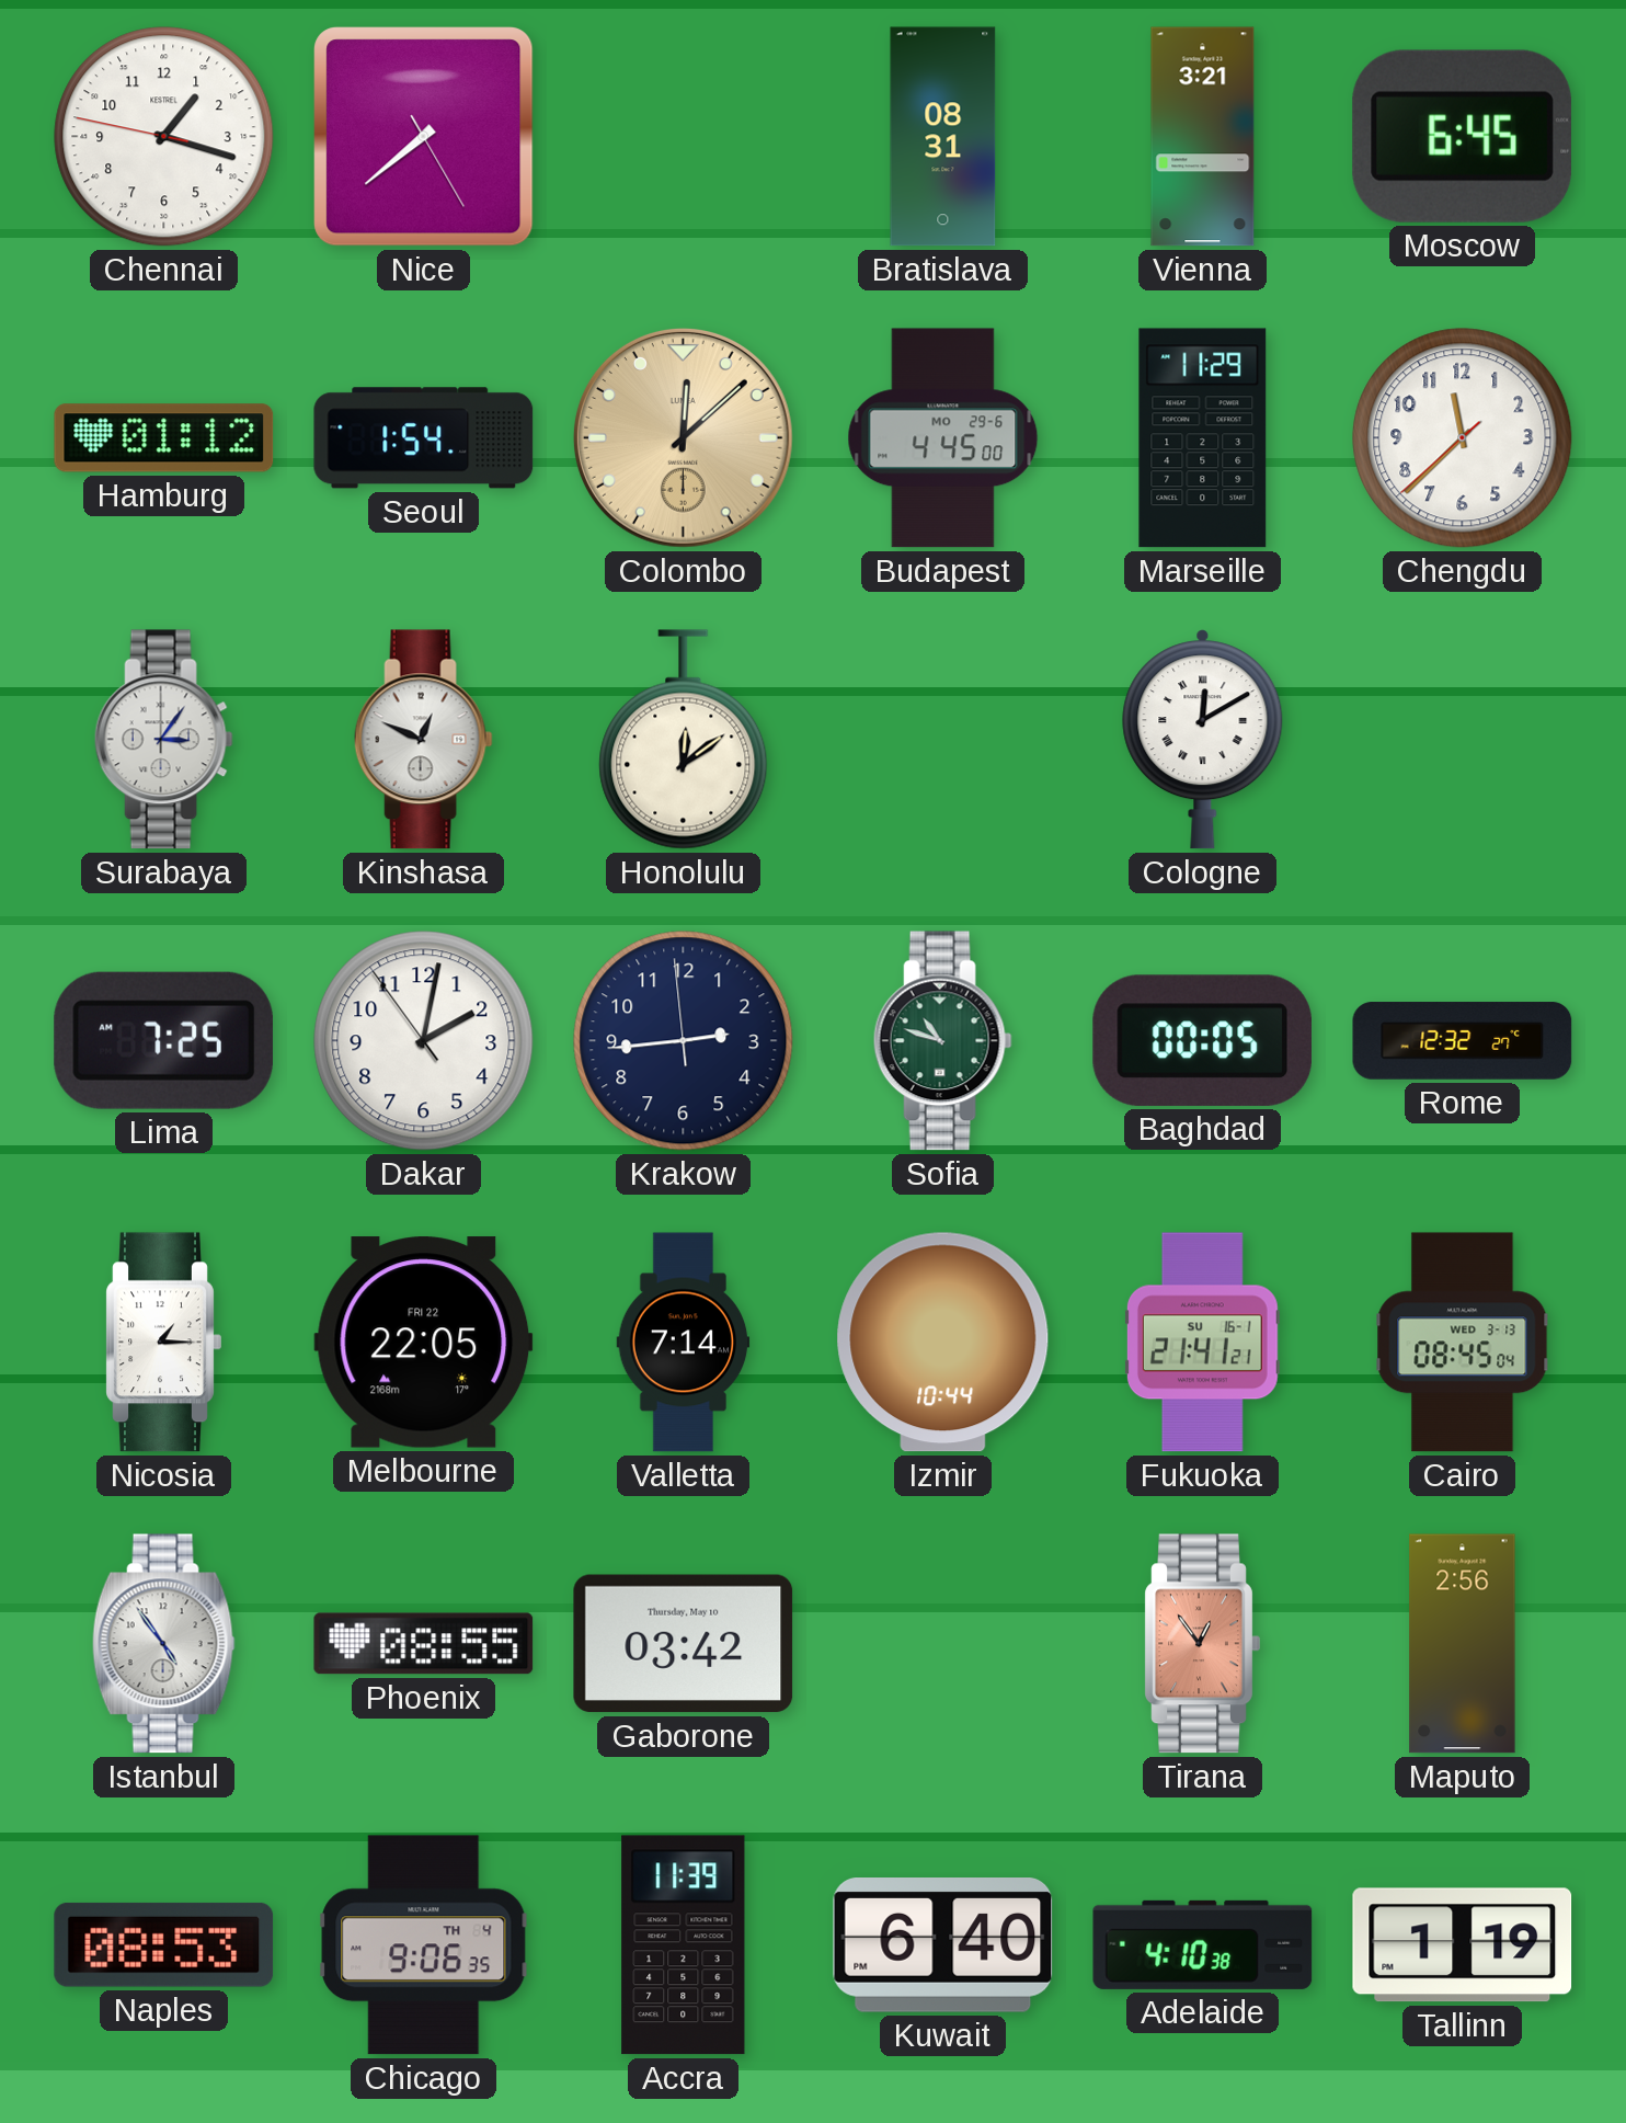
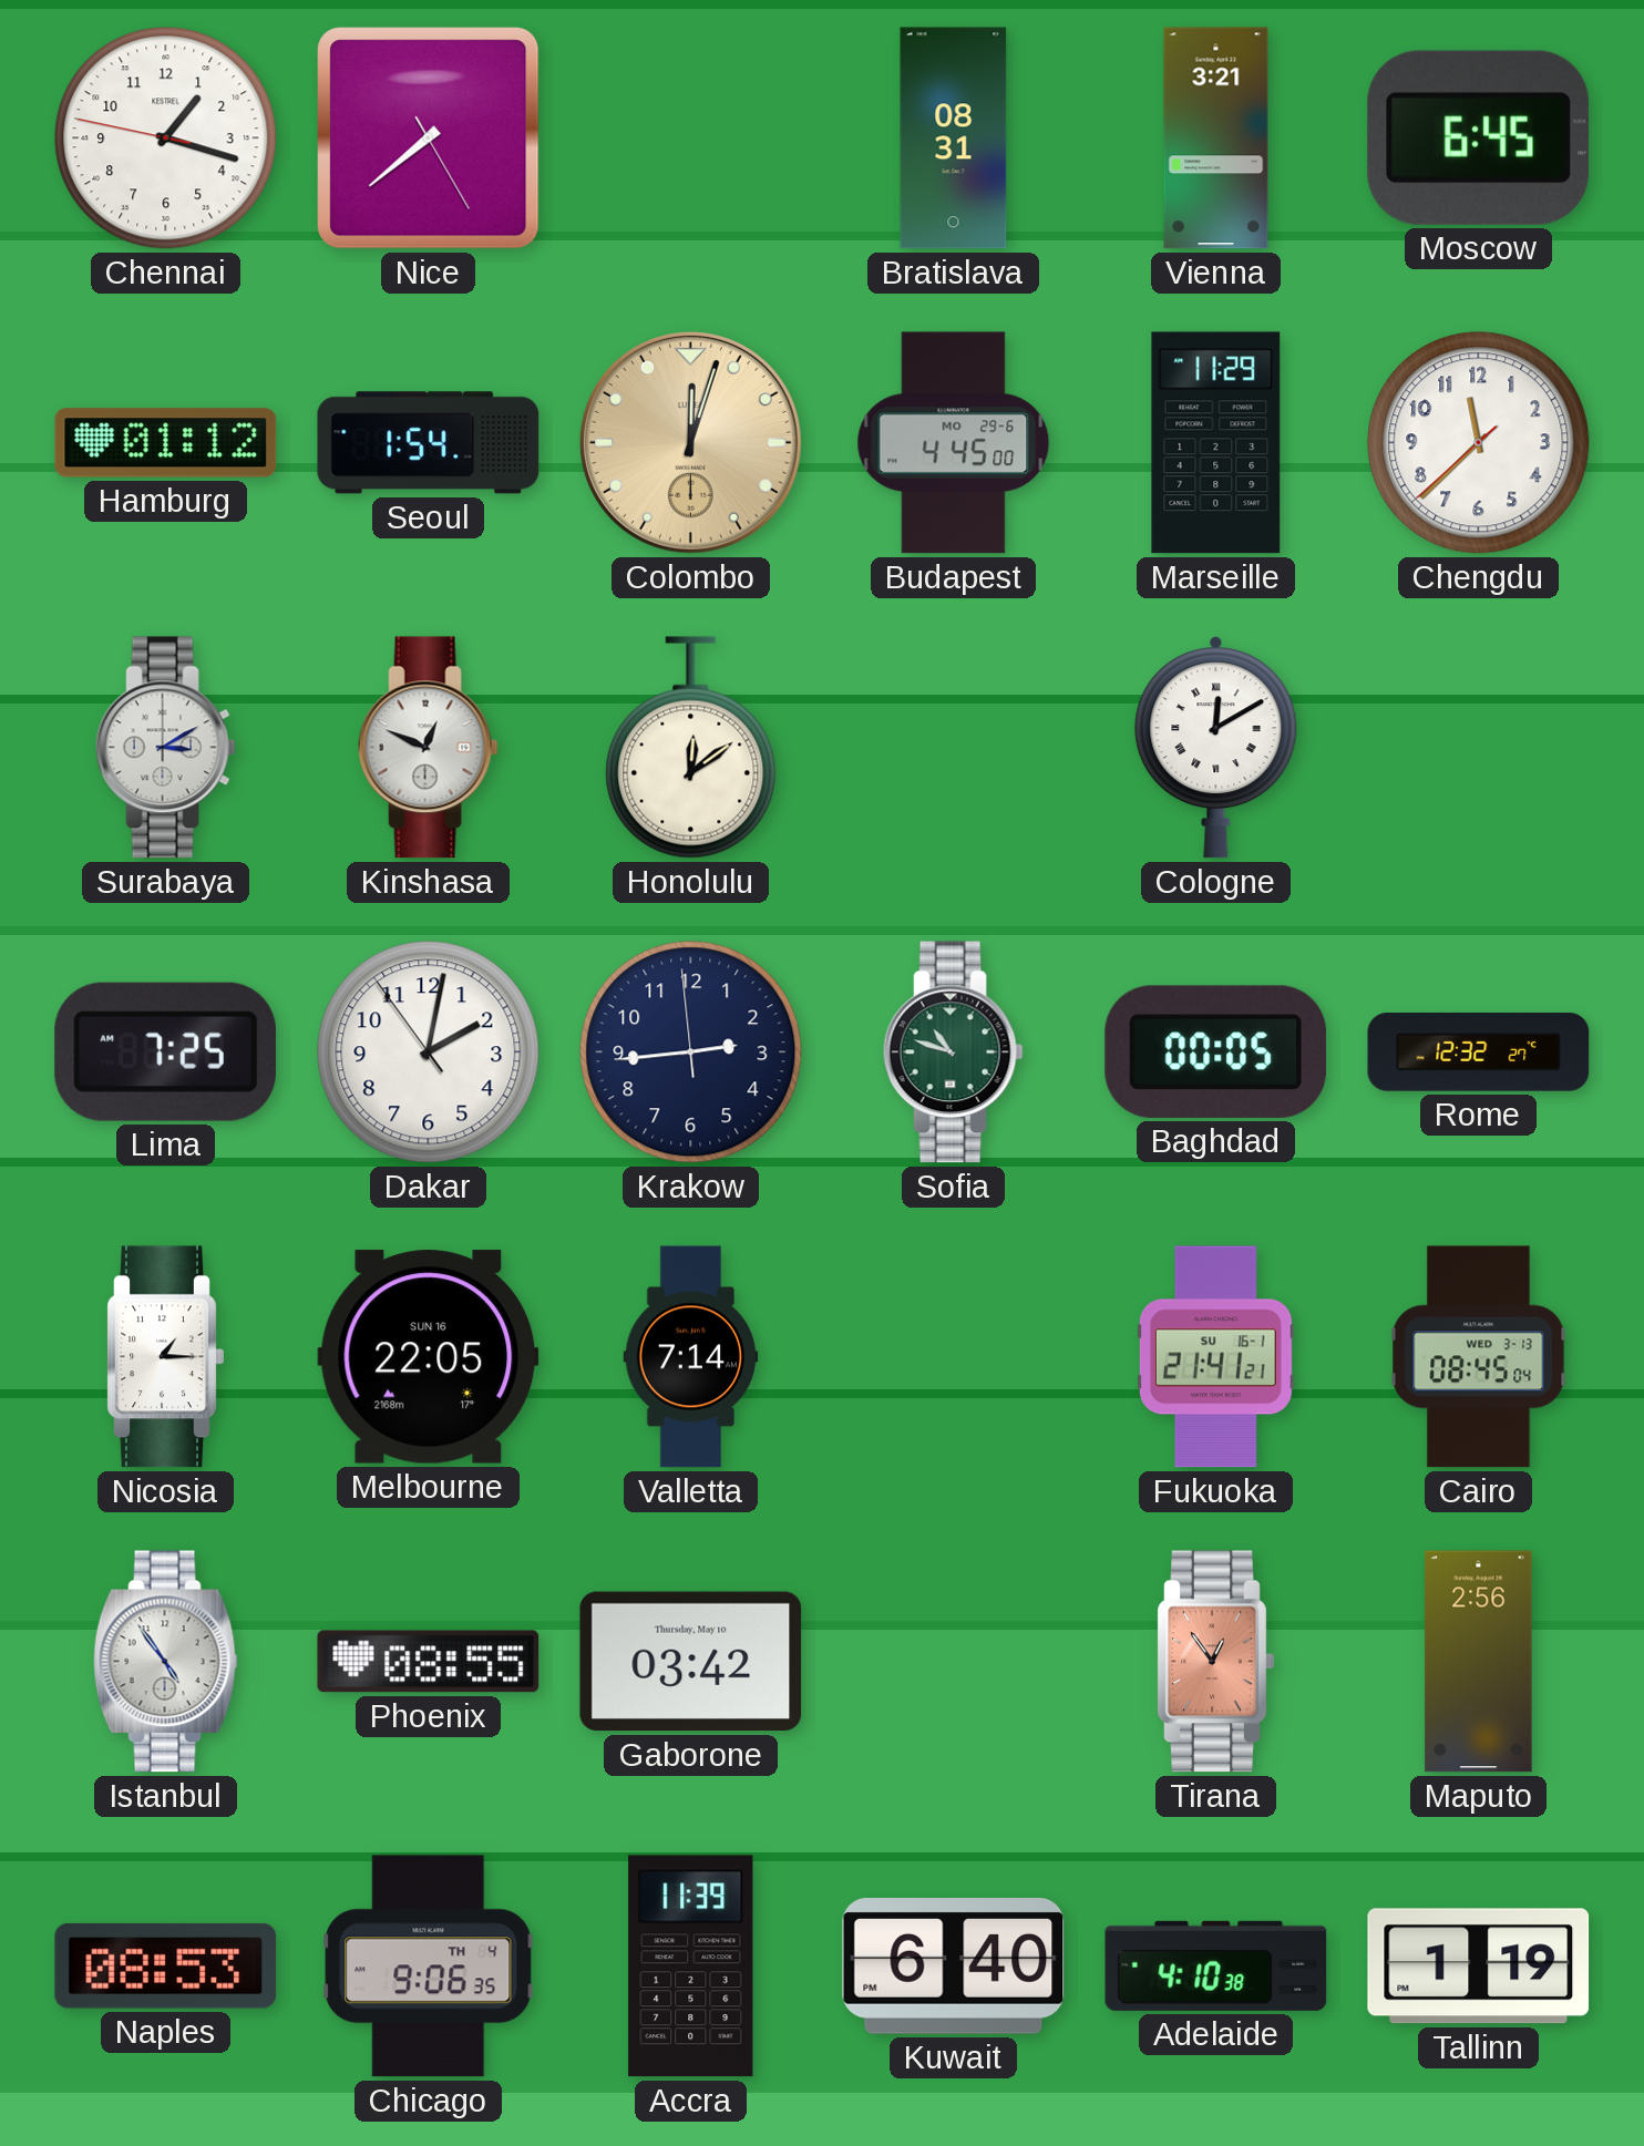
Colombo: 12:08 -> 12:03
Surabaya: 3:06 -> 3:10
Melbourne date: FRI 22 -> SUN 16
Izmir: 10:44 -> none
